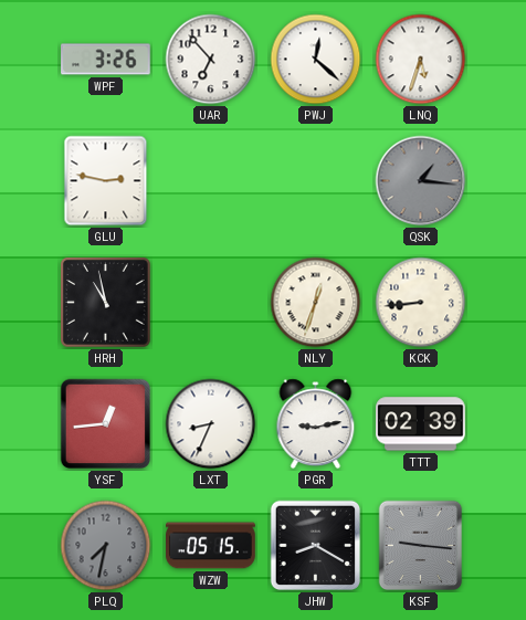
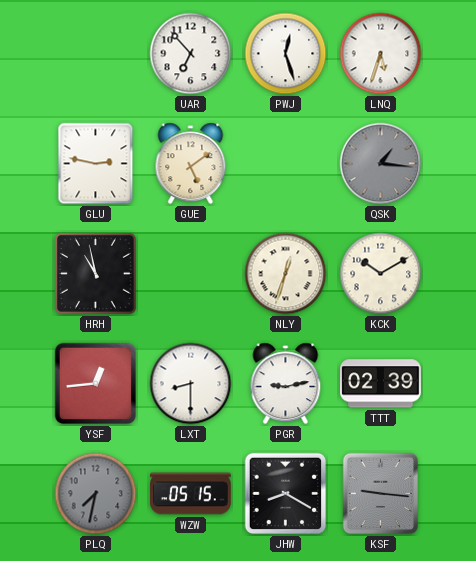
WPF: 3:26 -> none
PWJ: 12:22 -> 12:27
GUE: none -> 5:09
KCK: 8:44 -> 10:10
LXT: 8:34 -> 8:30
